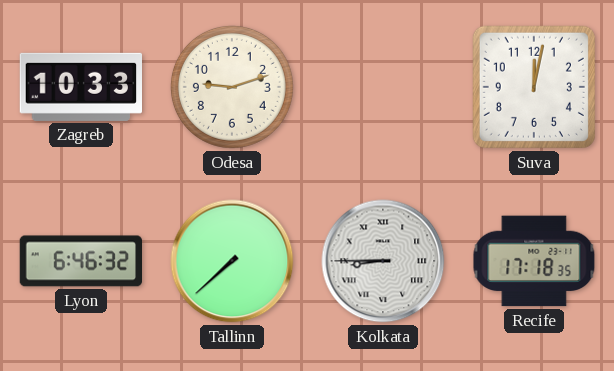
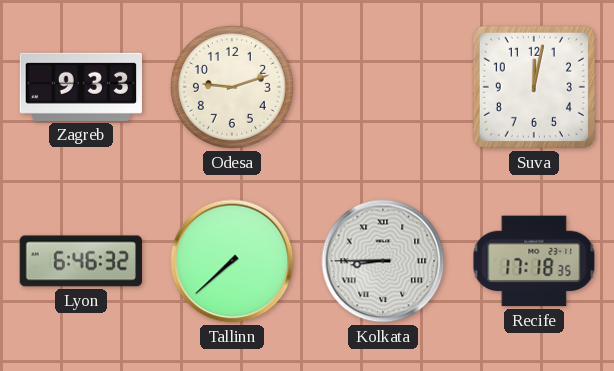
Zagreb: 10:33 -> 9:33
